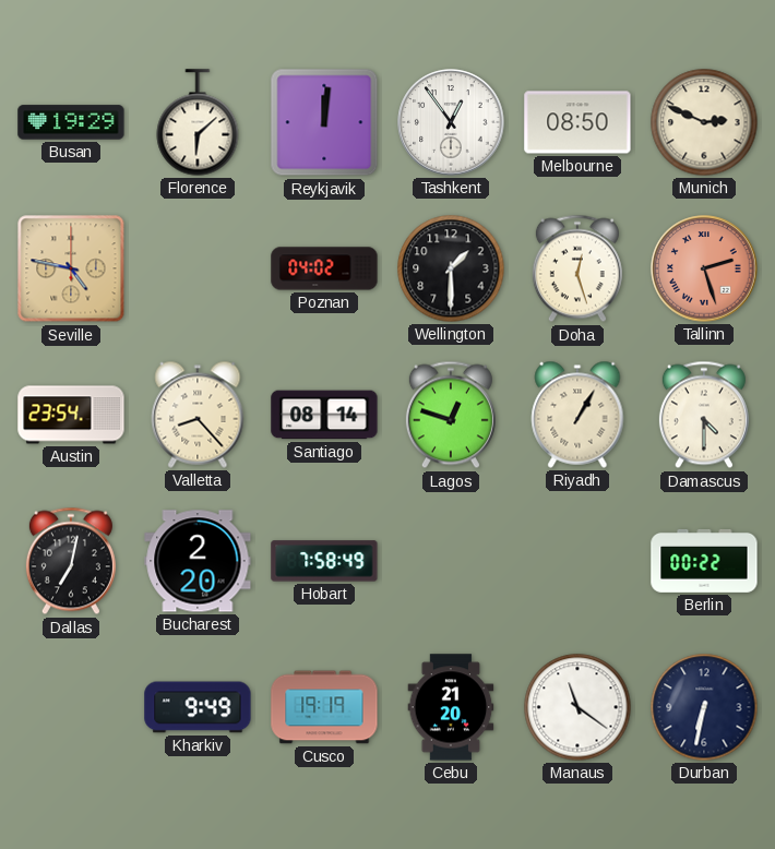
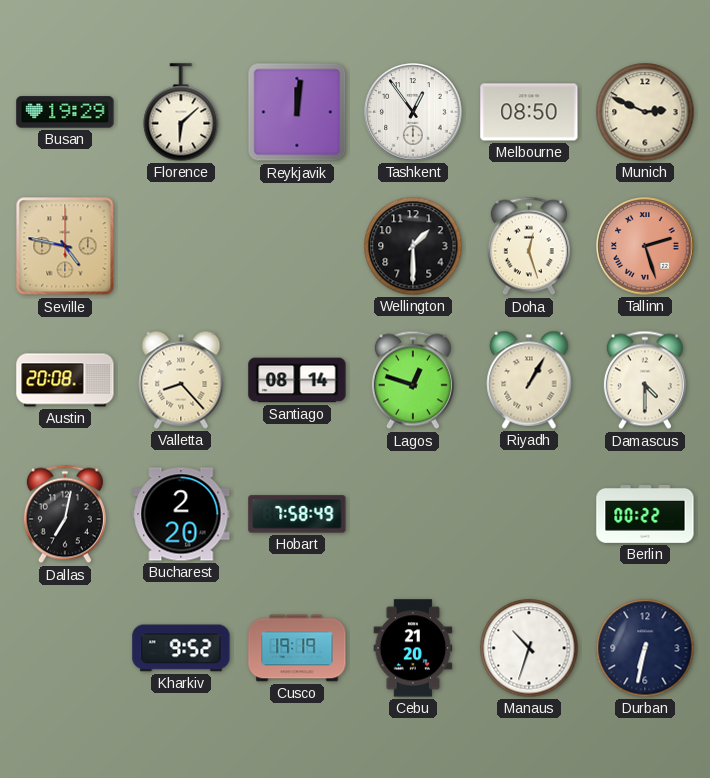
Poznan: 04:02 -> none
Austin: 23:54 -> 20:08
Kharkiv: 9:49 -> 9:52
Manaus: 11:21 -> 10:33
